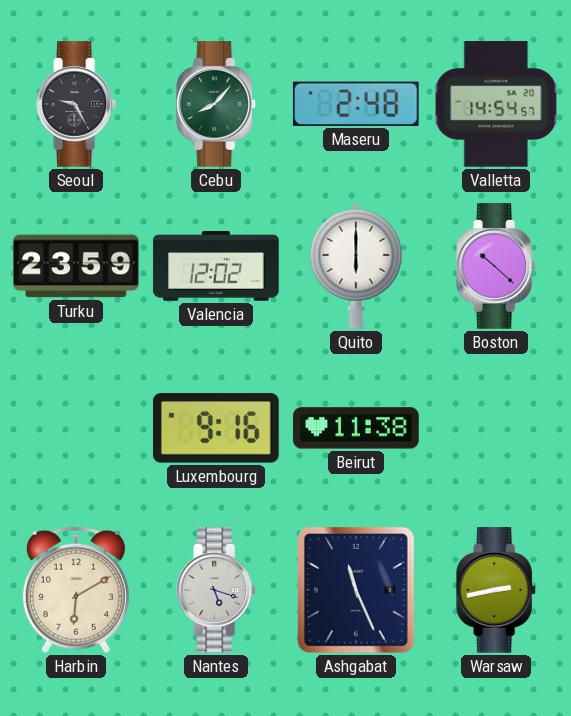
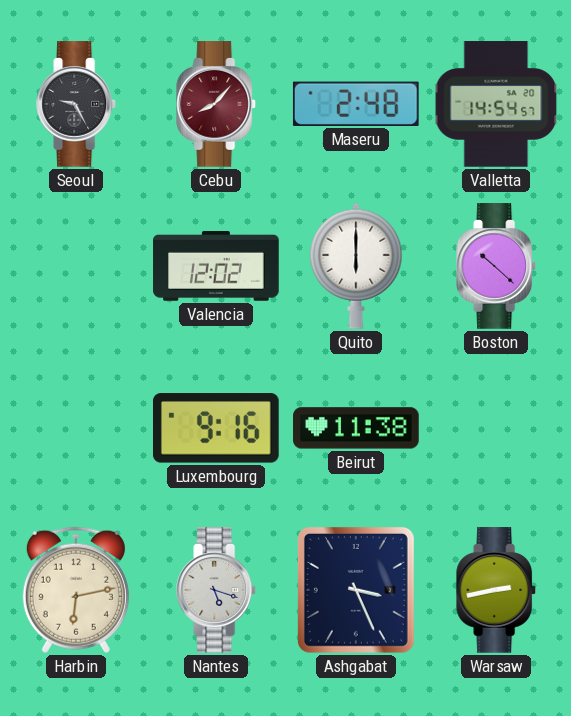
Cebu dial: green -> burgundy
Turku: 23:59 -> none
Harbin: 6:10 -> 6:13
Ashgabat: 11:26 -> 3:26
